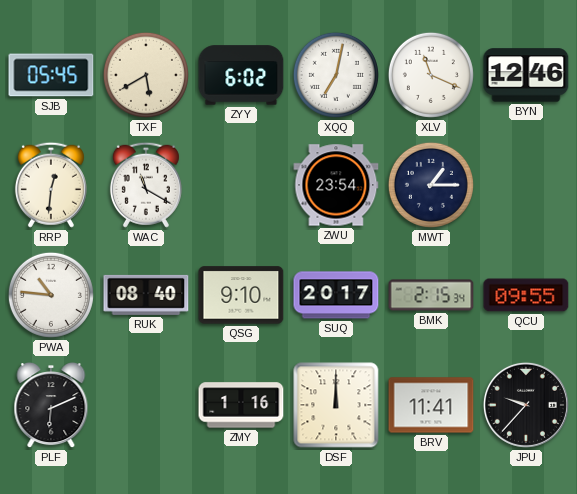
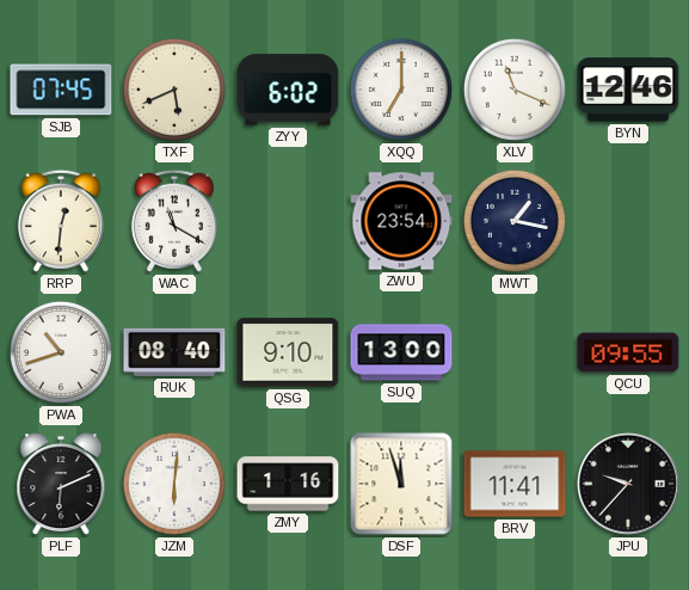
SJB: 05:45 -> 07:45
TXF: 5:40 -> 5:41
XQQ: 7:02 -> 7:00
MWT: 1:15 -> 1:17
PWA: 10:46 -> 10:42
SUQ: 20:17 -> 13:00
BMK: 2:15 -> none
JZM: none -> 6:01
DSF: 12:00 -> 11:57
